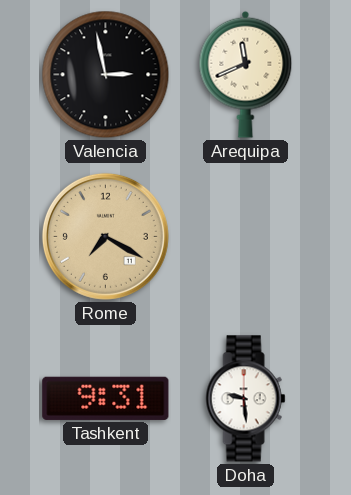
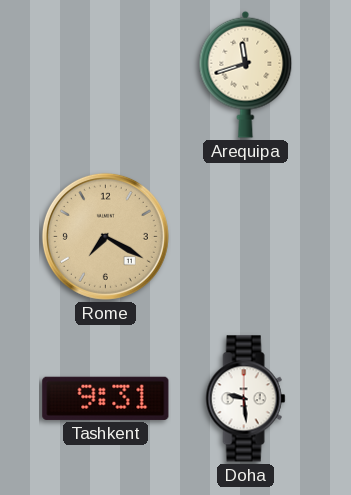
Valencia: 2:58 -> none
Arequipa: 11:41 -> 11:42
